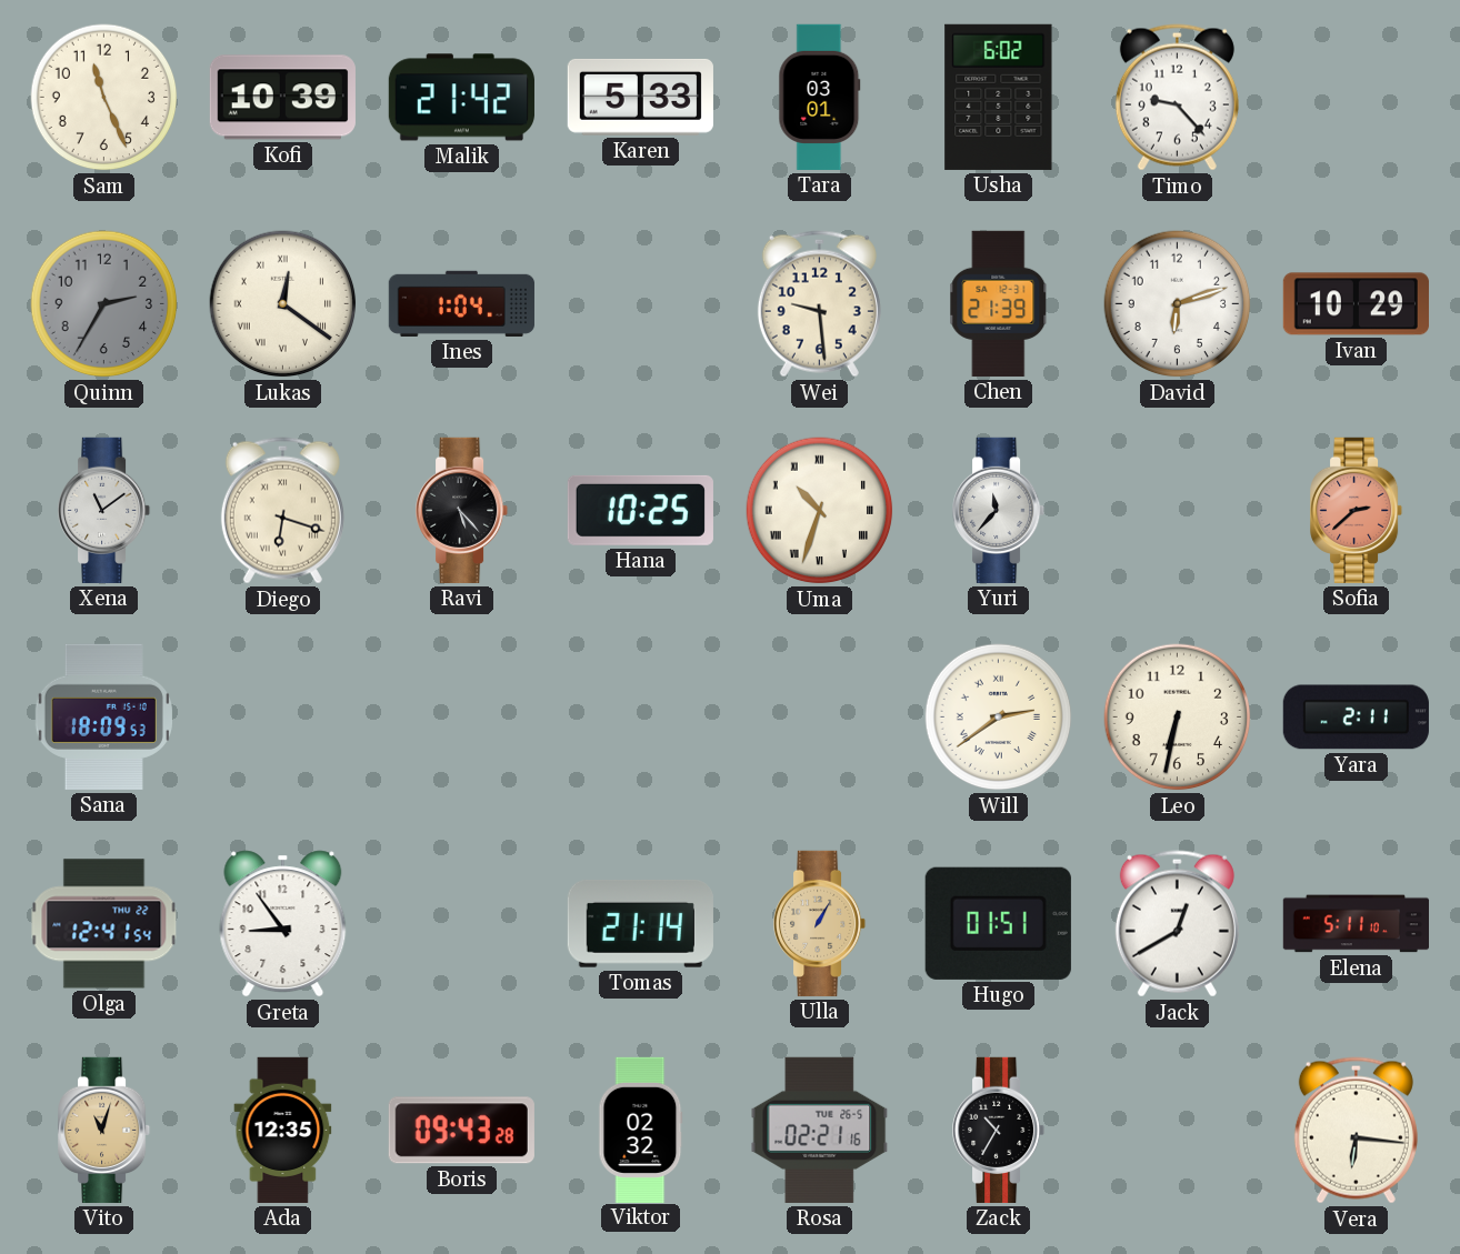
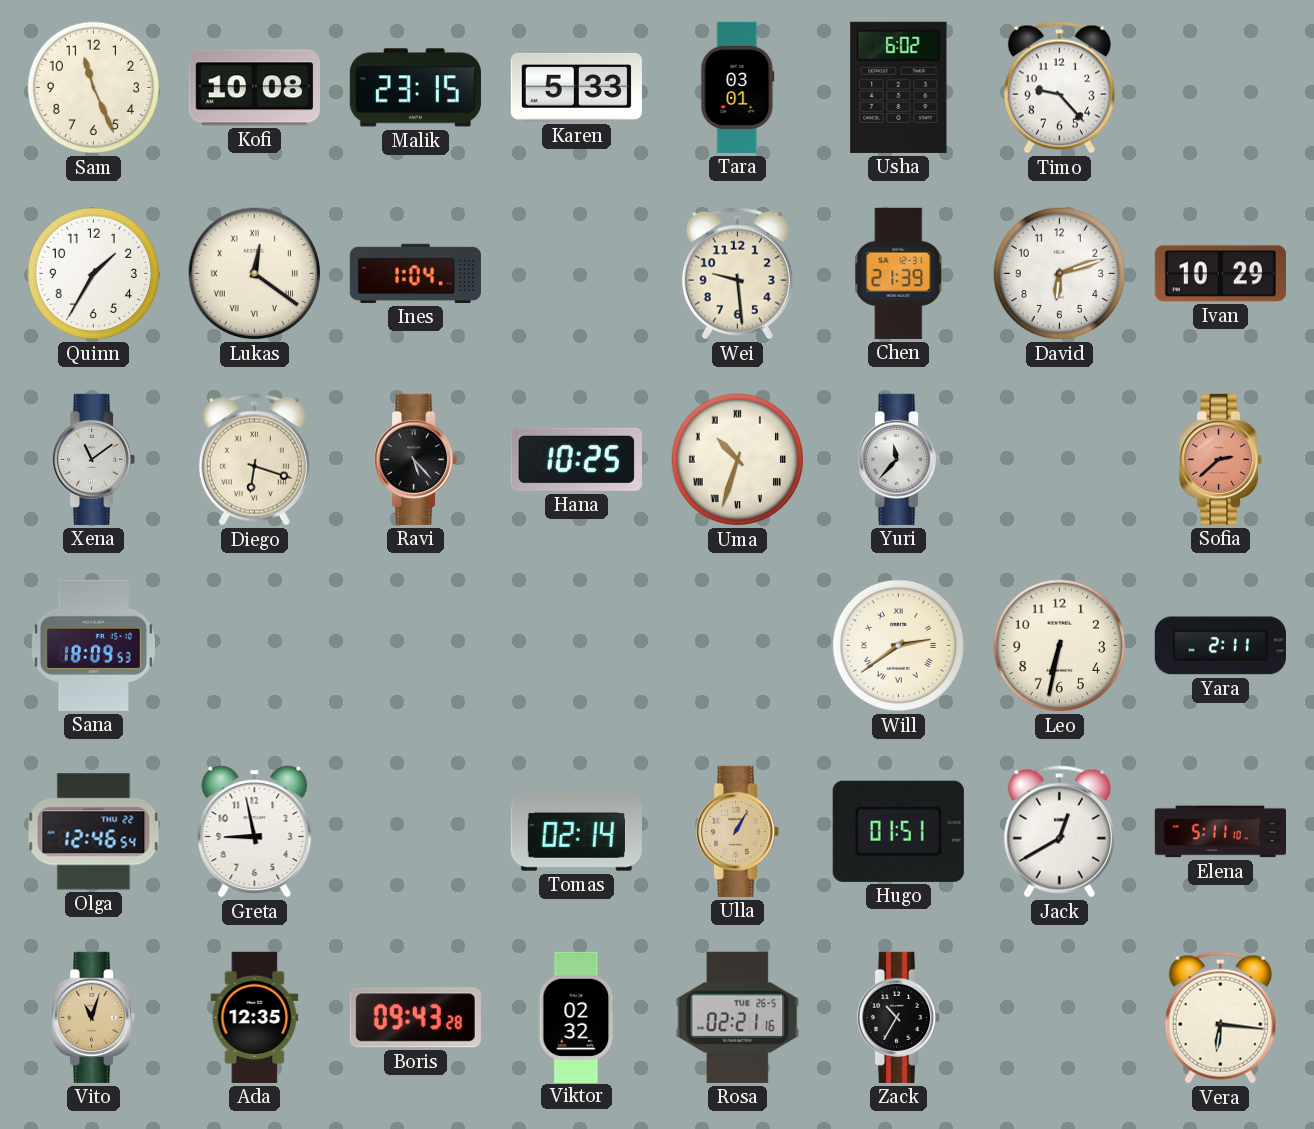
Kofi: 10:39 -> 10:08
Malik: 21:42 -> 23:15
Quinn: 2:35 -> 1:35
Quinn dial: grey -> white
Olga: 12:41 -> 12:46
Greta: 8:54 -> 8:58
Tomas: 21:14 -> 02:14
